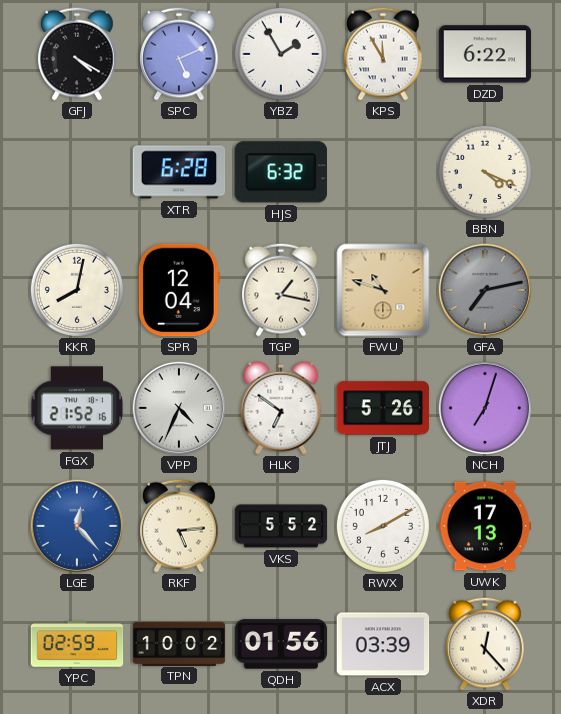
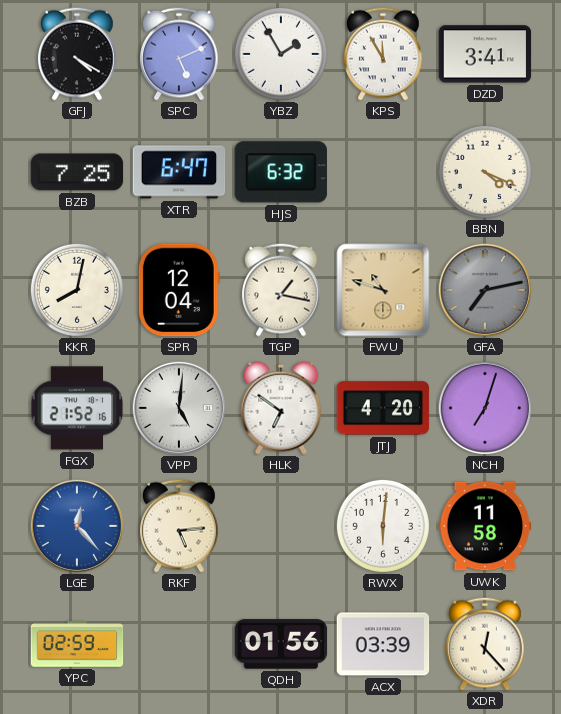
DZD: 6:22 -> 3:41
BZB: none -> 7:25
XTR: 6:28 -> 6:47
VPP: 4:34 -> 5:01
JTJ: 5:26 -> 4:20
VKS: 5:52 -> none
RWX: 8:10 -> 6:01
UWK: 17:13 -> 11:58
TPN: 10:02 -> none
